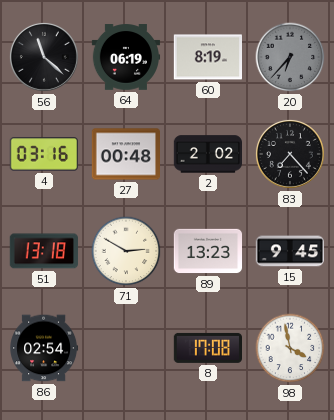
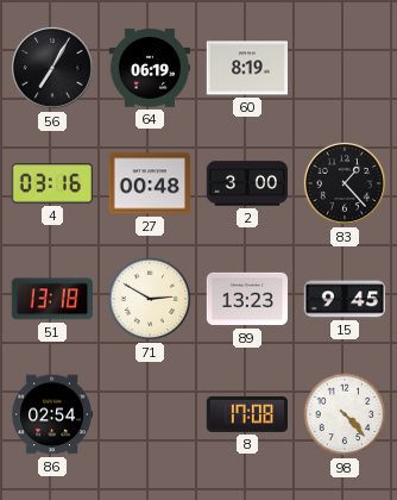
56: 11:22 -> 7:05
20: 6:37 -> none
2: 2:02 -> 3:00
83: 7:23 -> 1:23
98: 3:58 -> 4:23
